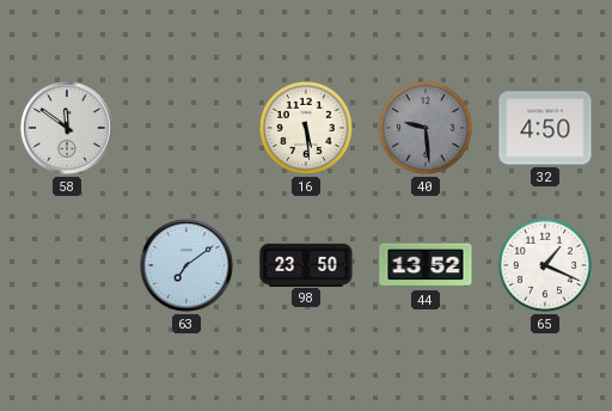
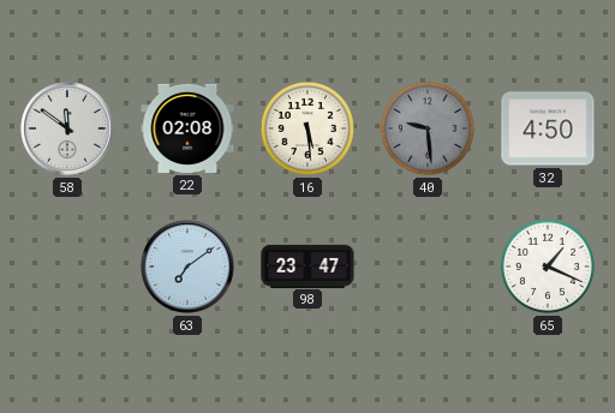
22: none -> 02:08
98: 23:50 -> 23:47
44: 13:52 -> none
